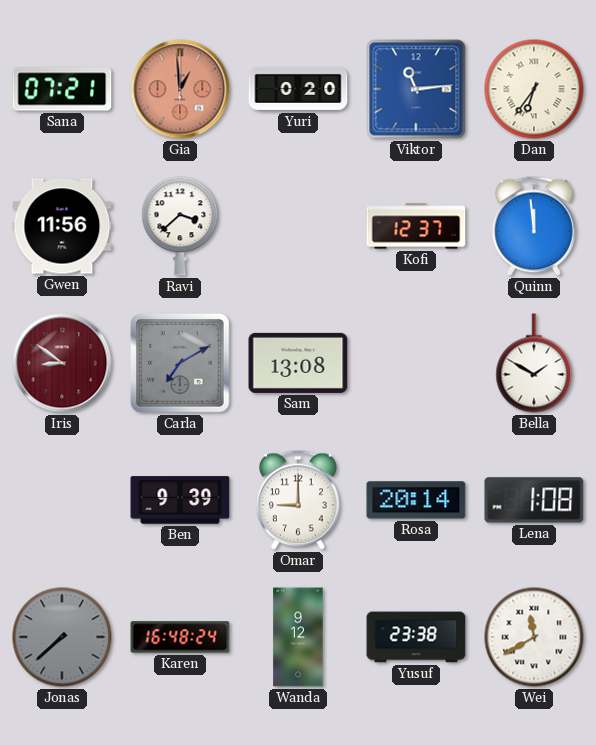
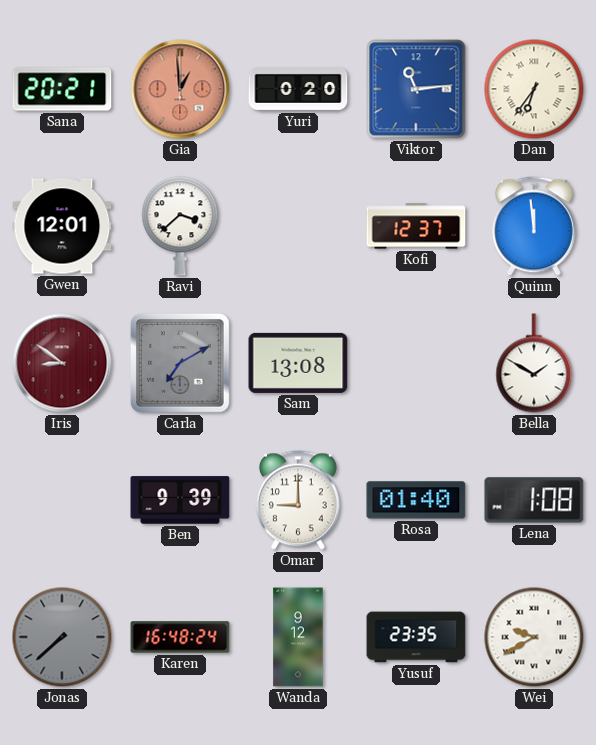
Sana: 07:21 -> 20:21
Gwen: 11:56 -> 12:01
Rosa: 20:14 -> 01:40
Yusuf: 23:38 -> 23:35
Wei: 11:40 -> 9:40
